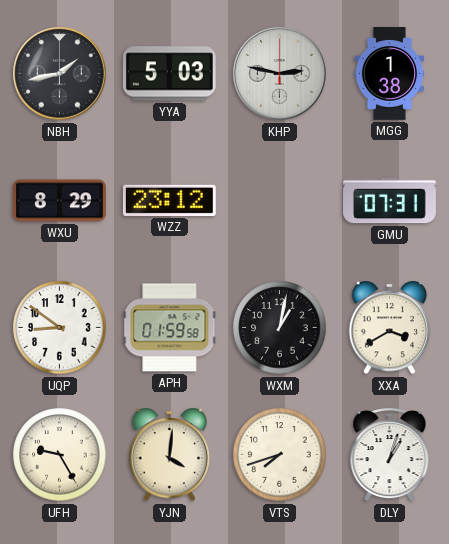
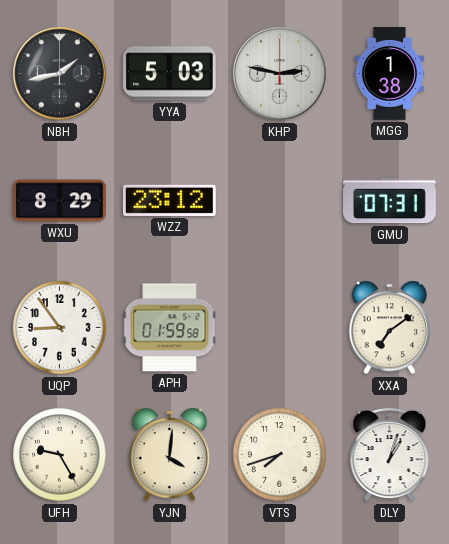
UQP: 8:51 -> 8:54
WXM: 1:02 -> none
XXA: 3:40 -> 7:09
